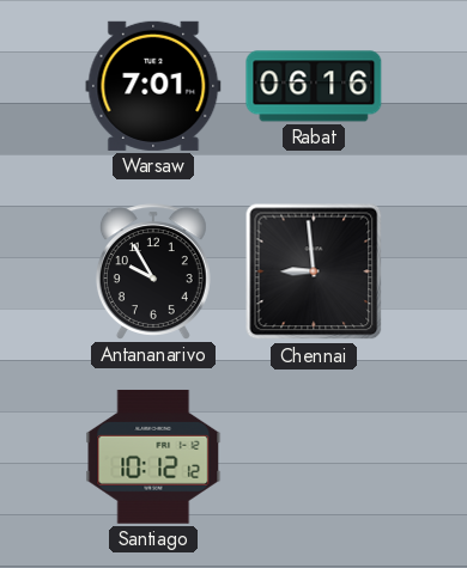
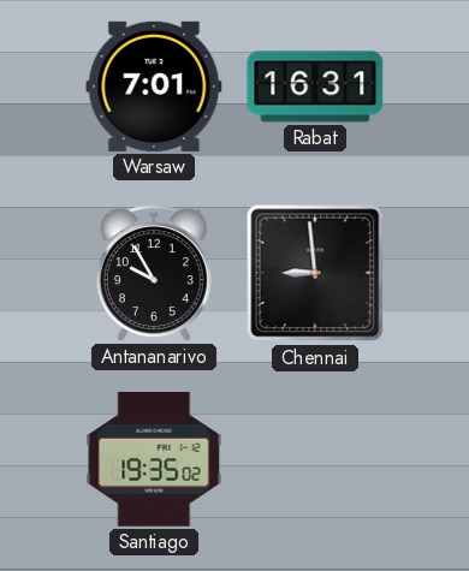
Rabat: 06:16 -> 16:31
Santiago: 10:12 -> 19:35
